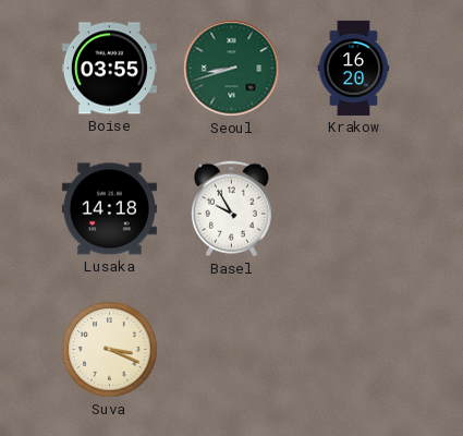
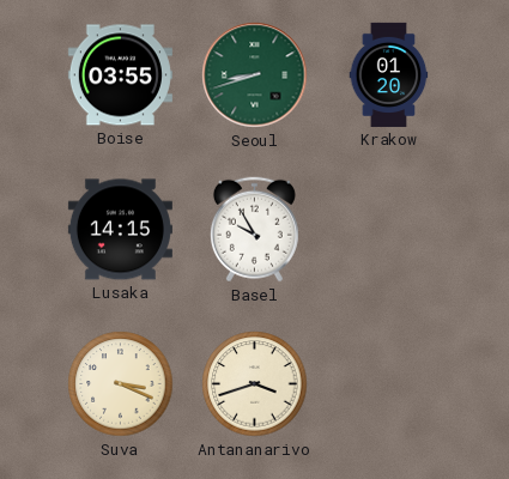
Krakow: 16:20 -> 01:20
Lusaka: 14:18 -> 14:15
Antananarivo: none -> 3:42
